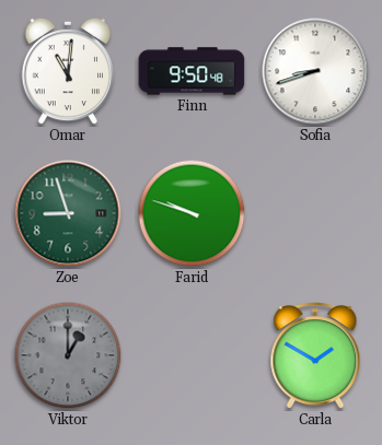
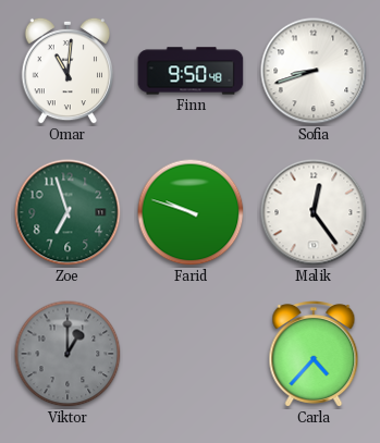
Zoe: 8:57 -> 6:57
Malik: none -> 12:24
Carla: 1:50 -> 4:37
